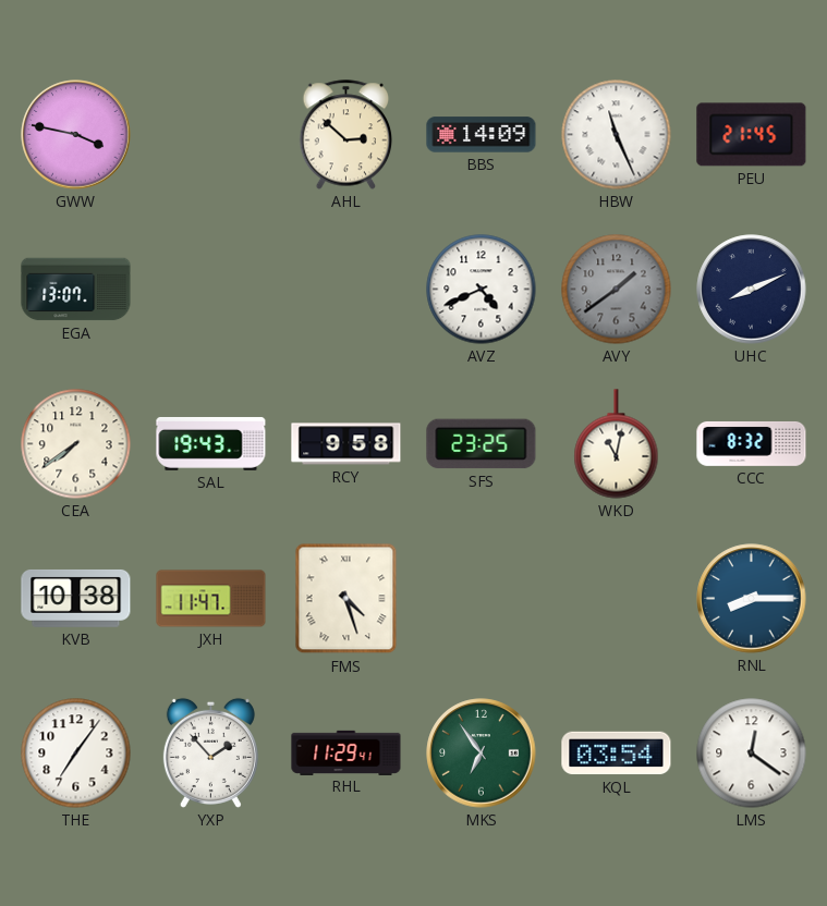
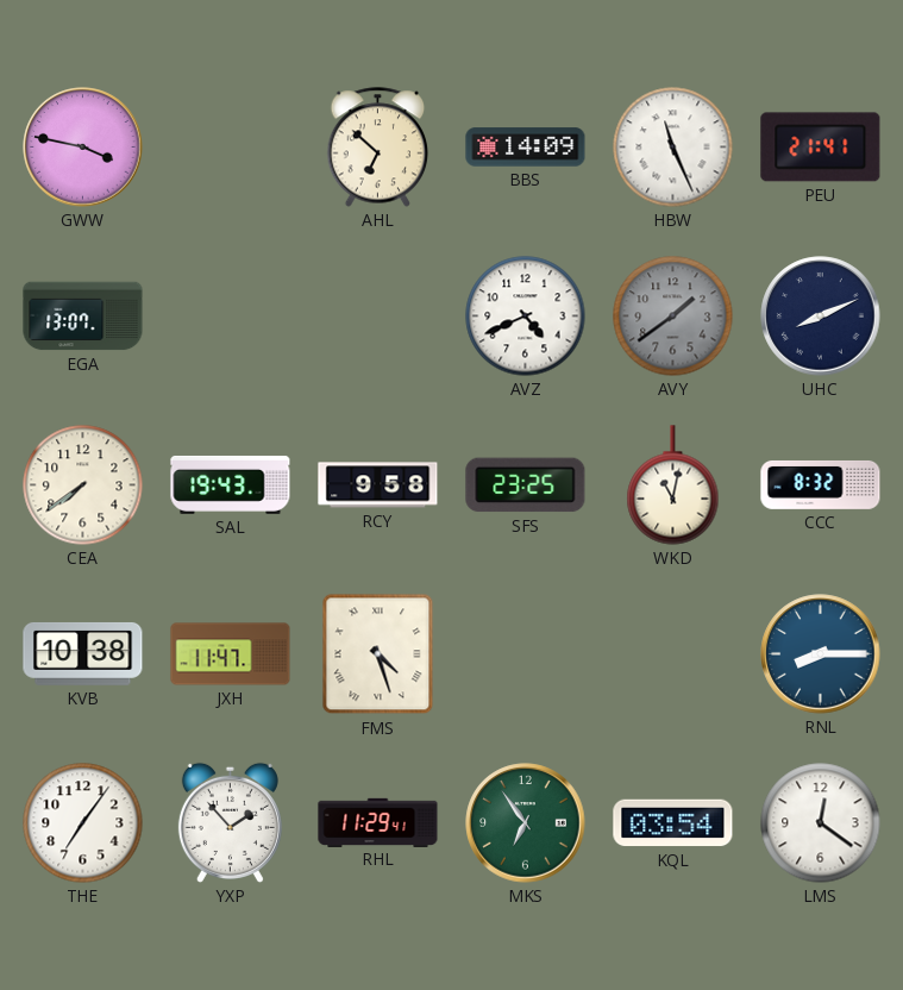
AHL: 2:52 -> 6:52
PEU: 21:45 -> 21:41
